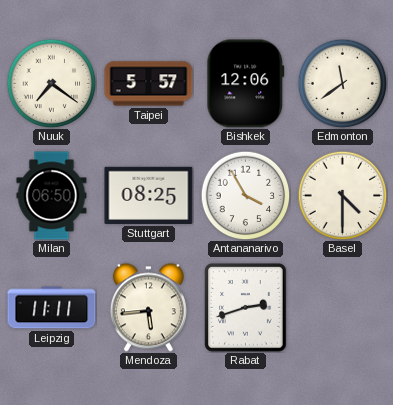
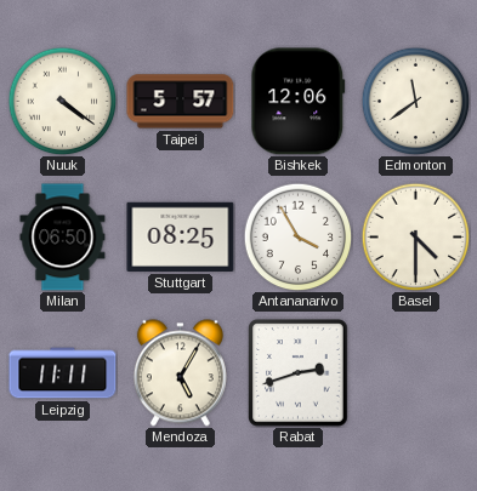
Nuuk: 7:21 -> 4:21
Mendoza: 5:44 -> 5:05
